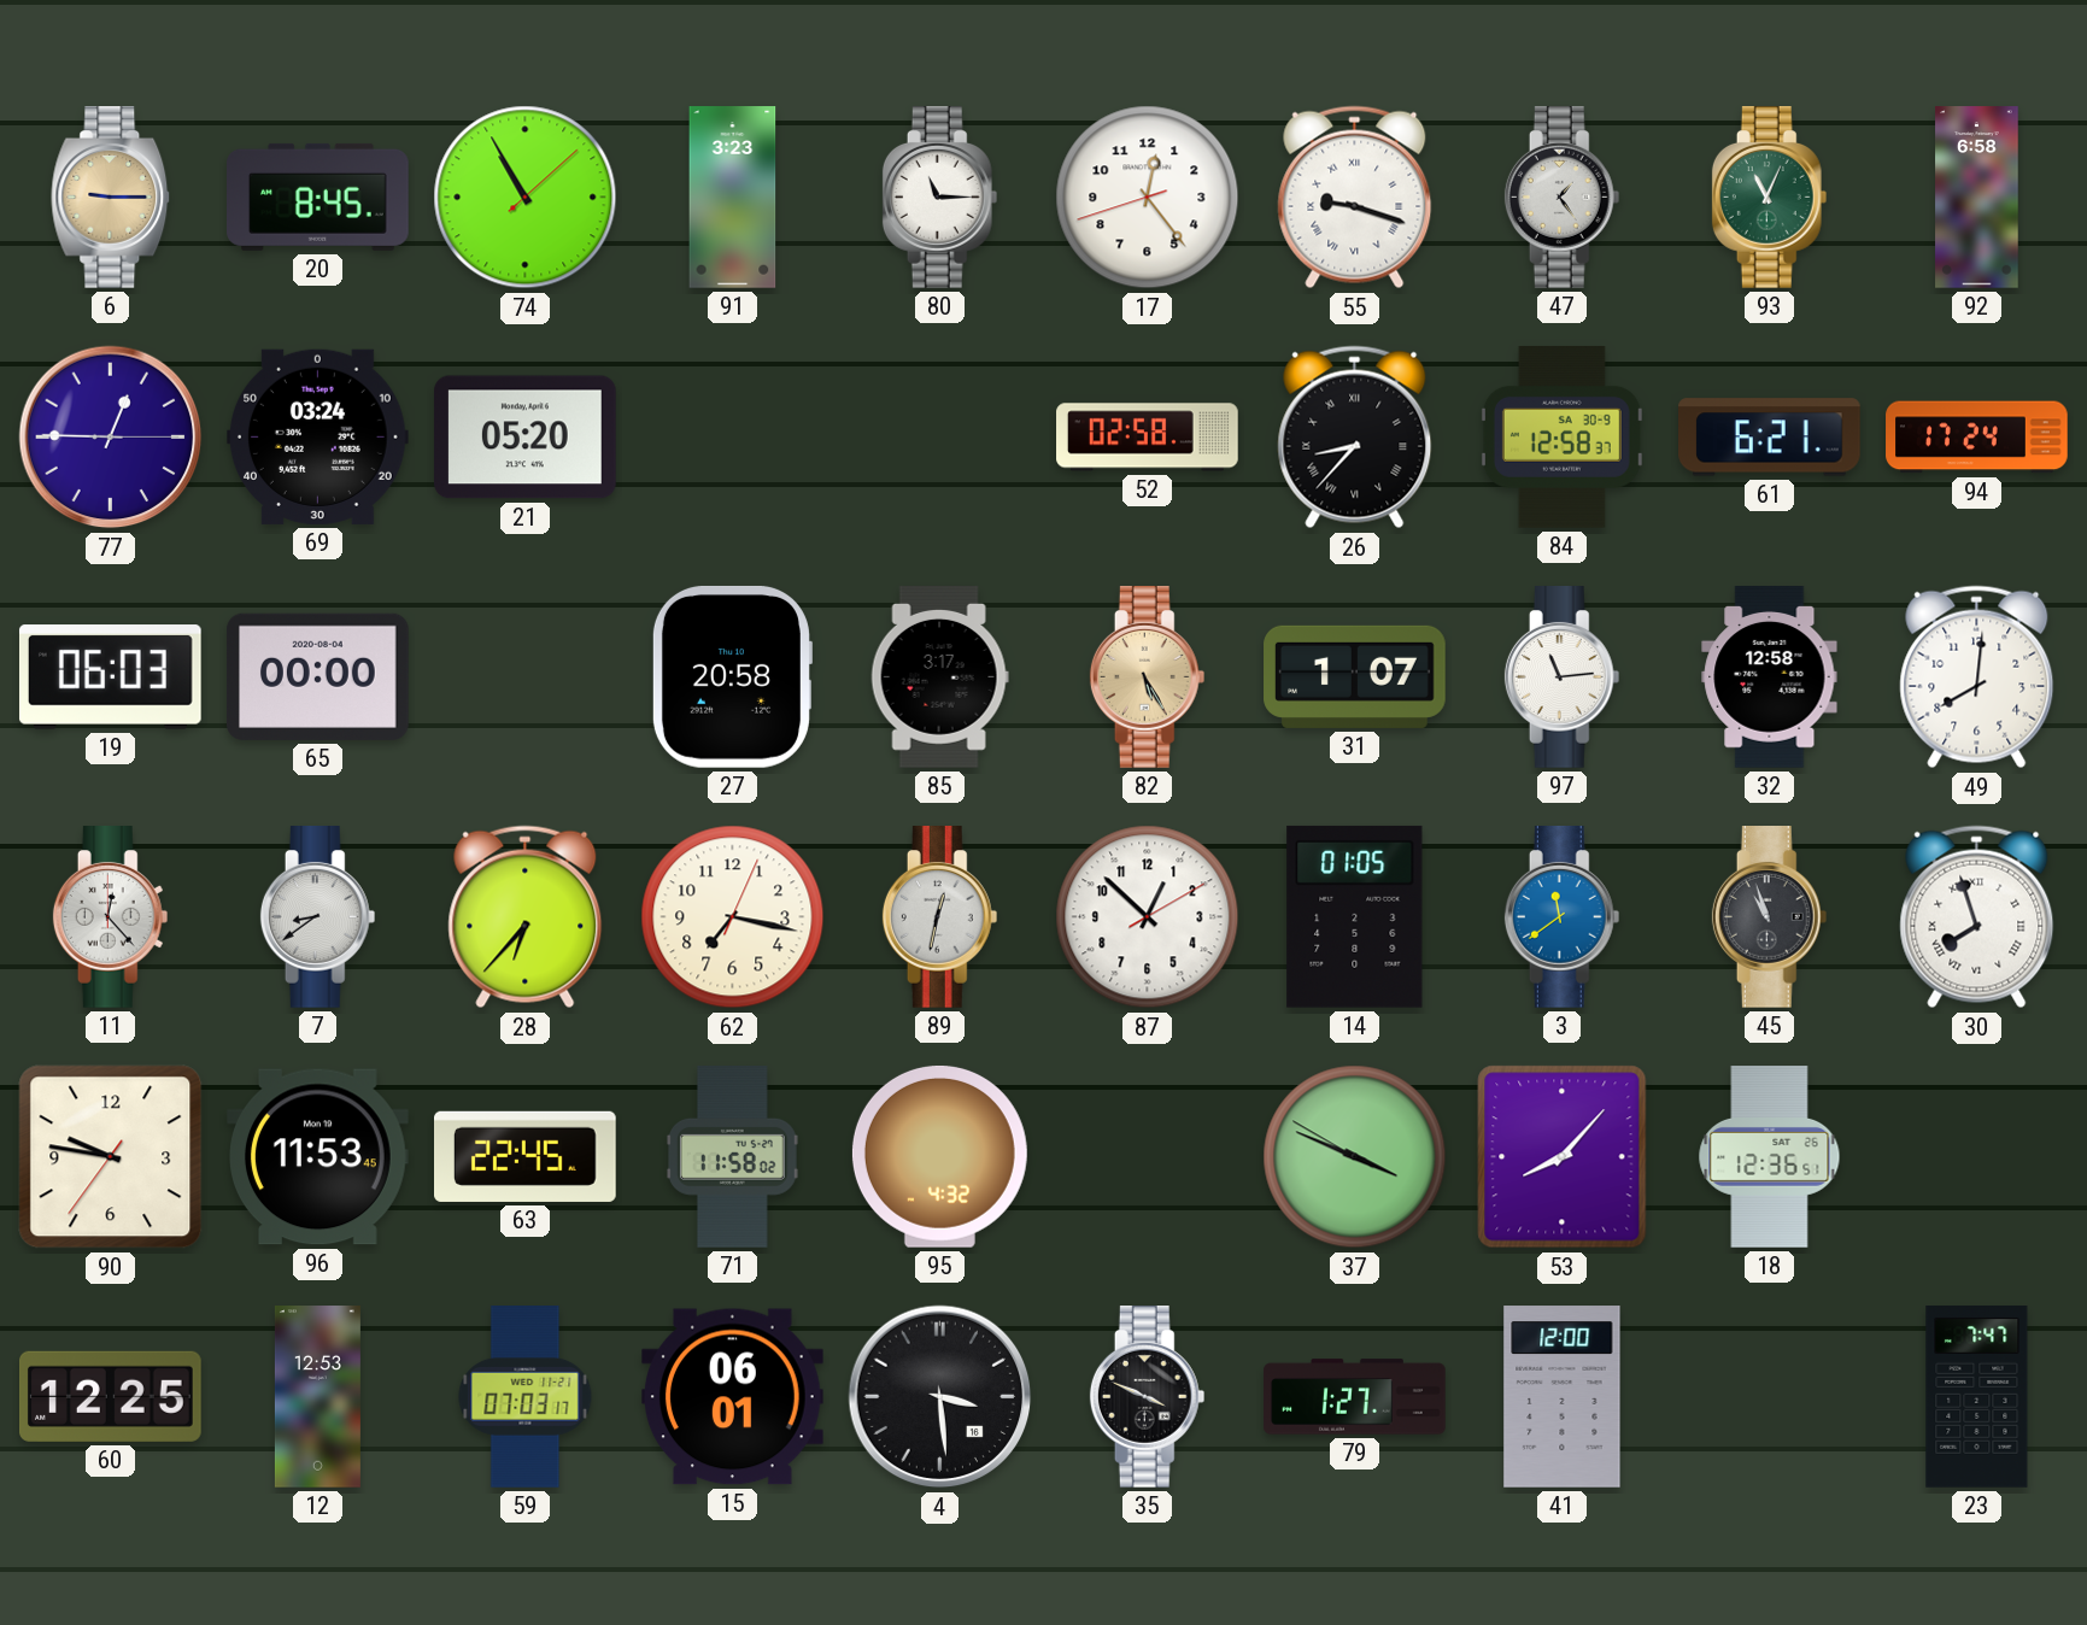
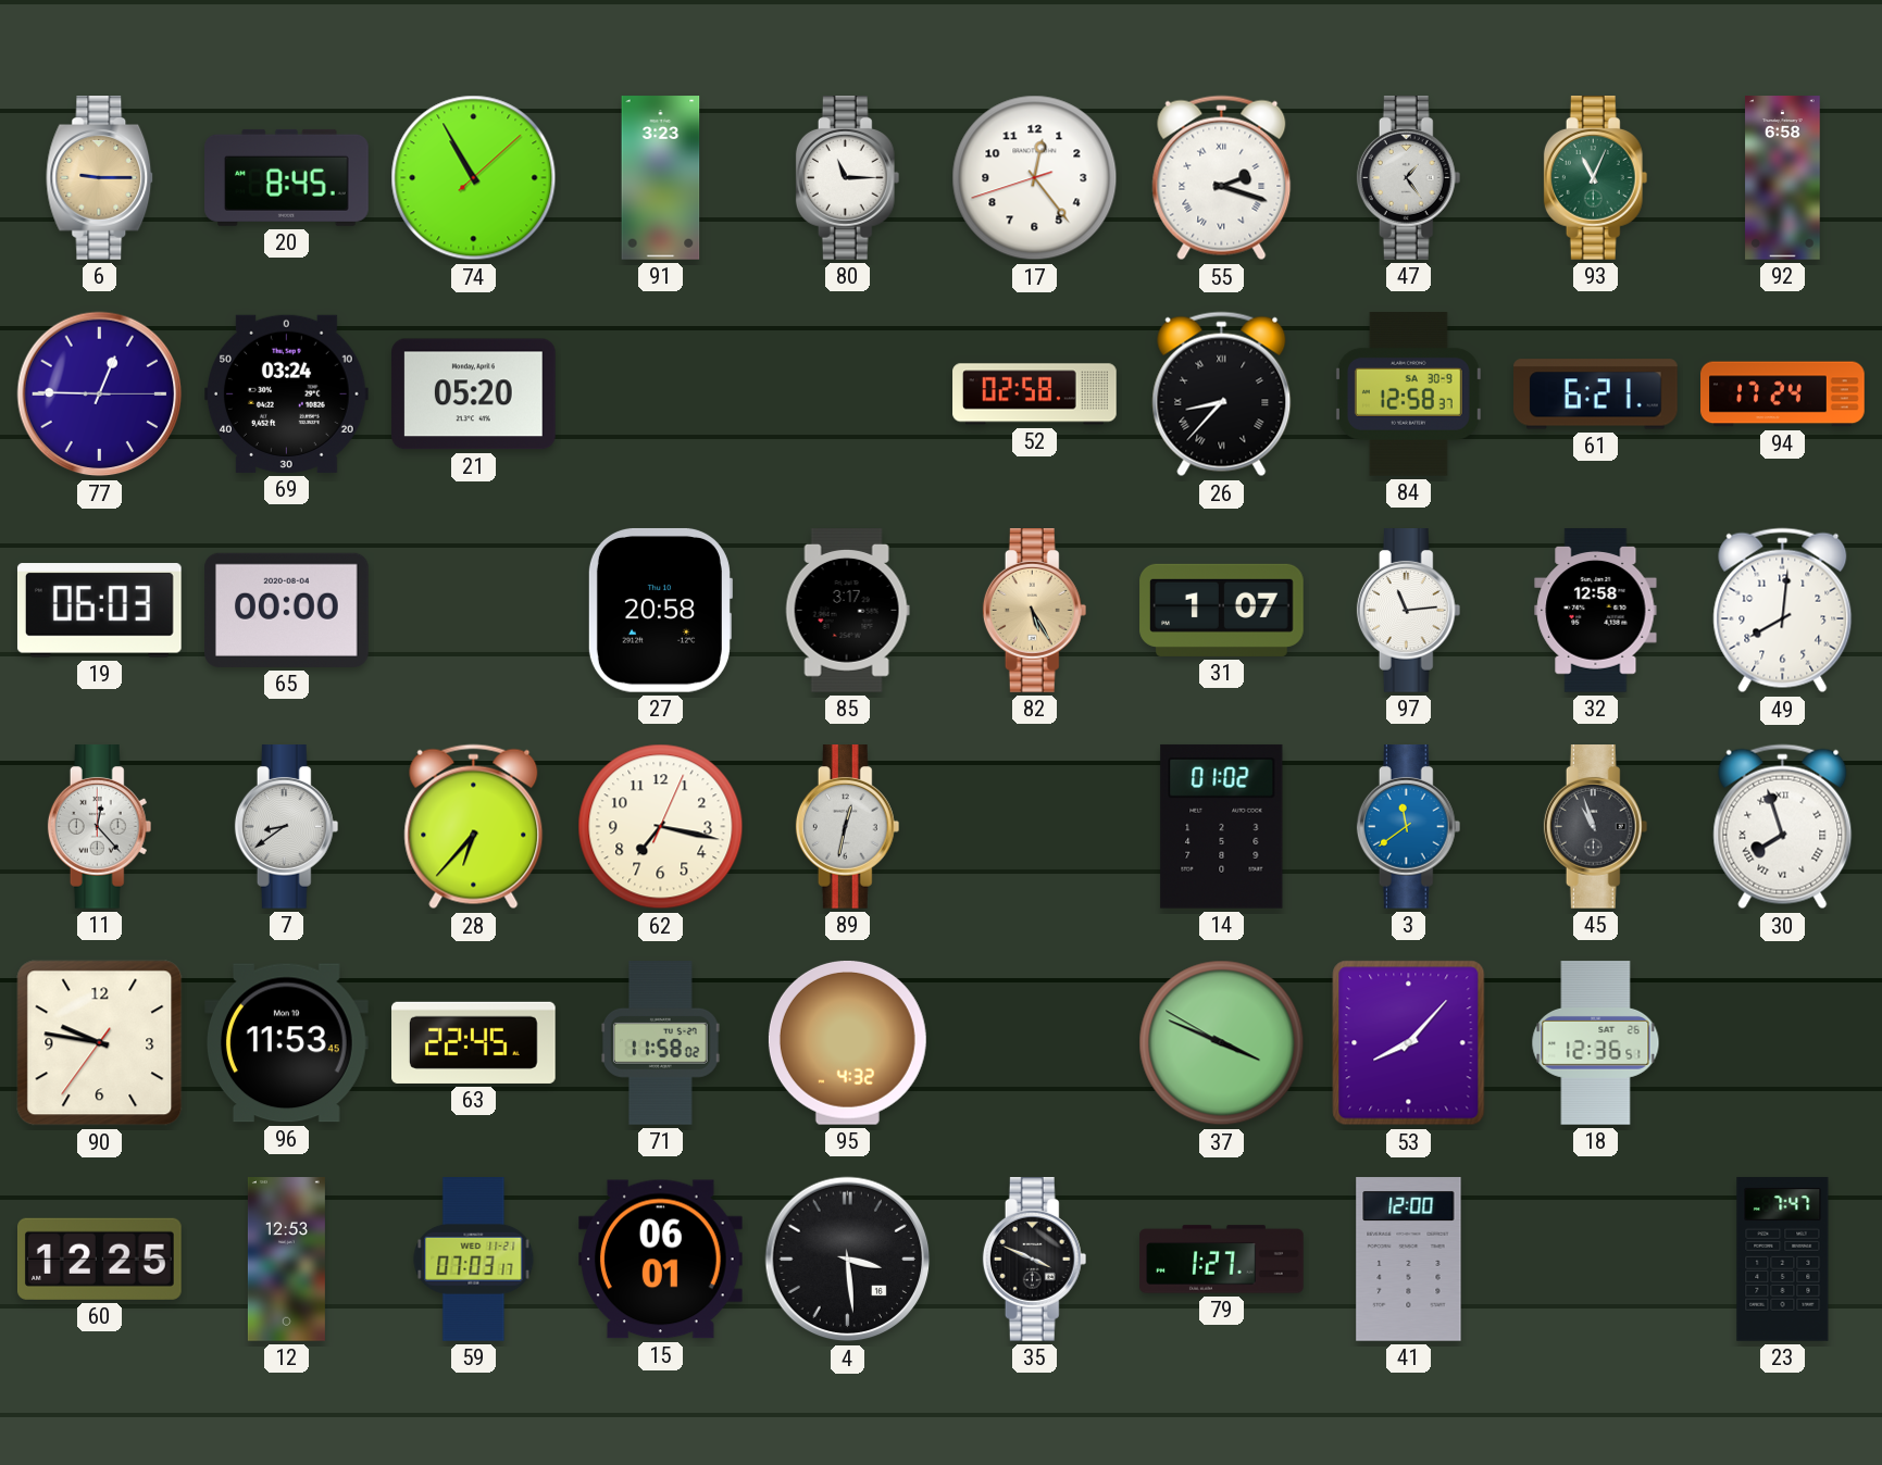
55: 9:18 -> 2:18
87: 12:52 -> none
14: 01:05 -> 01:02
